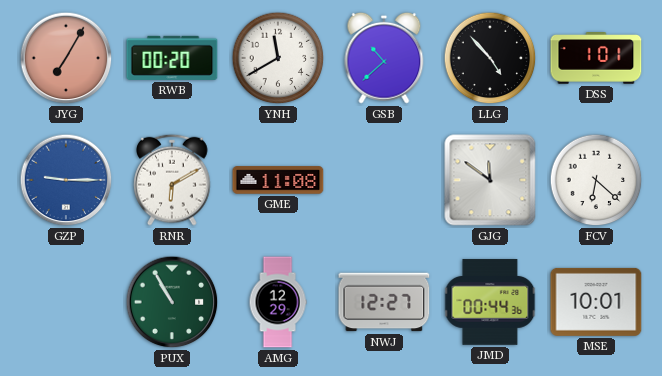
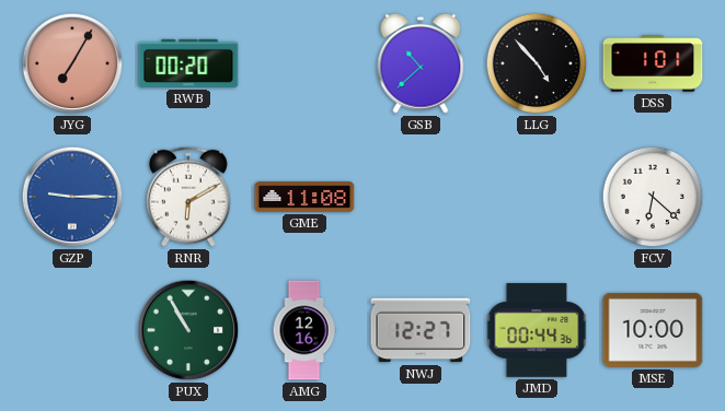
YNH: 11:40 -> none
GJG: 11:51 -> none
AMG: 12:29 -> 12:16
MSE: 10:01 -> 10:00
